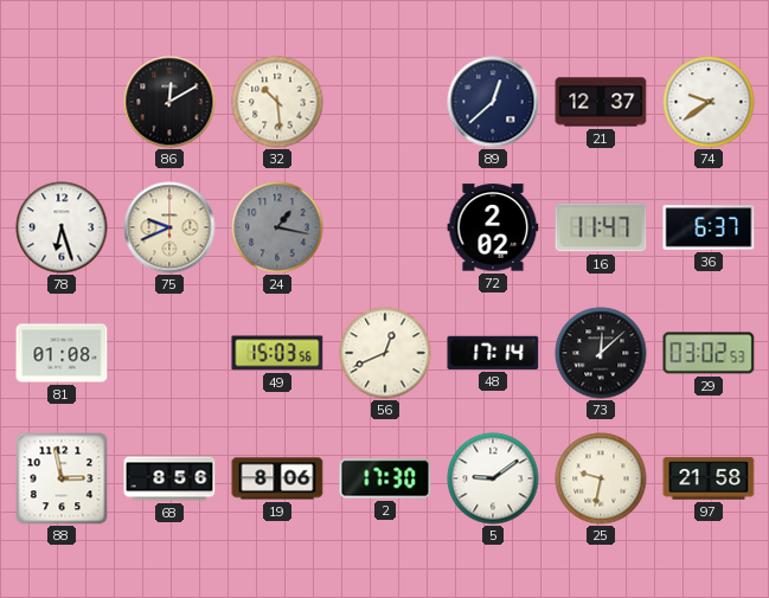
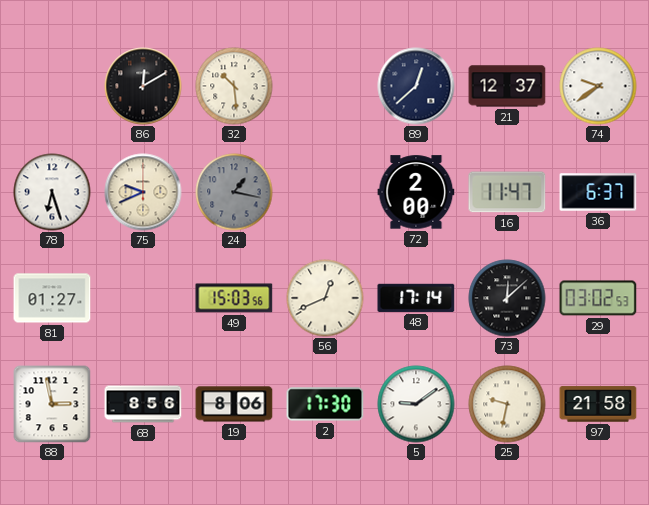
72: 2:02 -> 2:00
81: 01:08 -> 01:27
